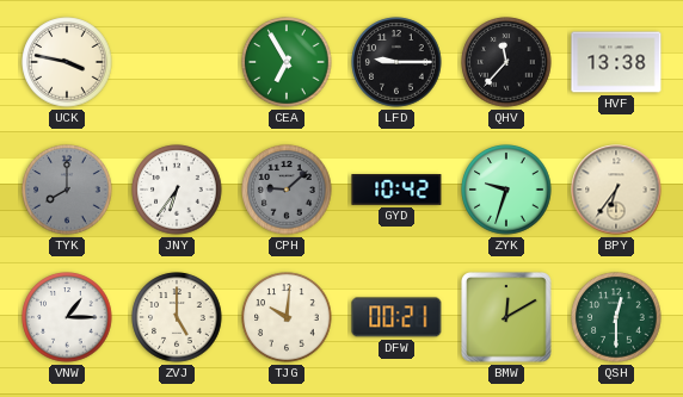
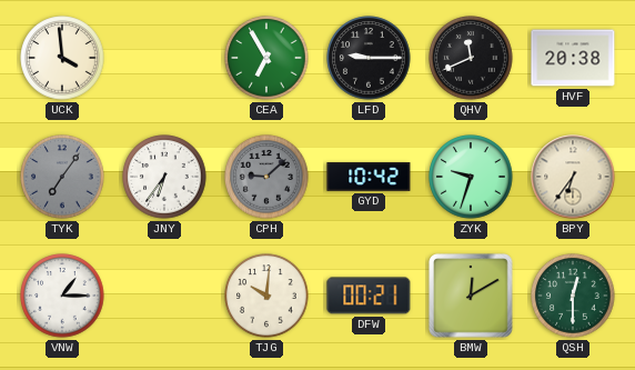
UCK: 3:47 -> 3:59
QHV: 11:37 -> 11:41
HVF: 13:38 -> 20:38
TYK: 8:00 -> 7:06
ZVJ: 5:00 -> none
